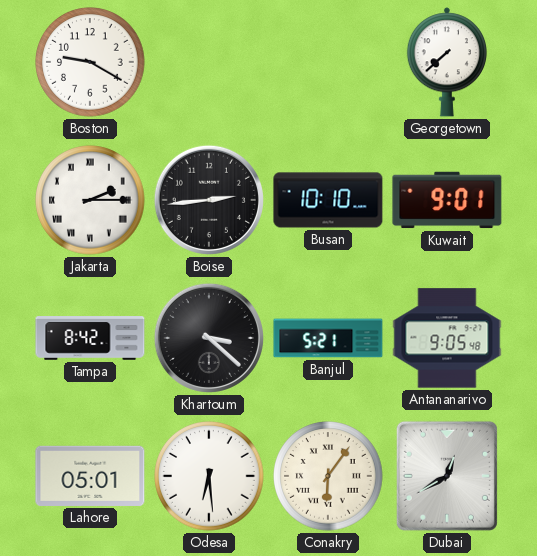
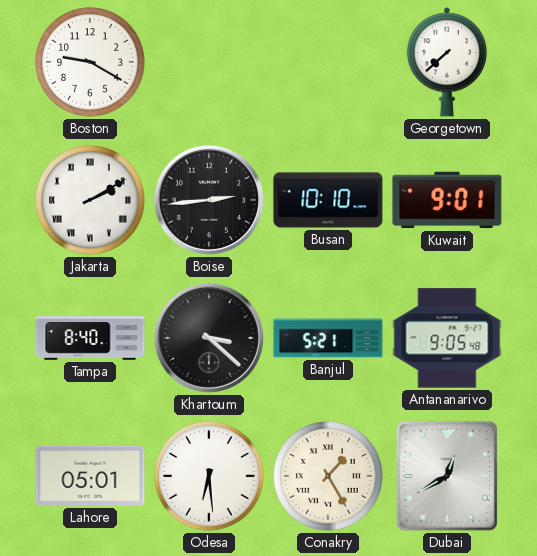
Jakarta: 2:15 -> 2:10
Tampa: 8:42 -> 8:40
Conakry: 6:06 -> 1:25
